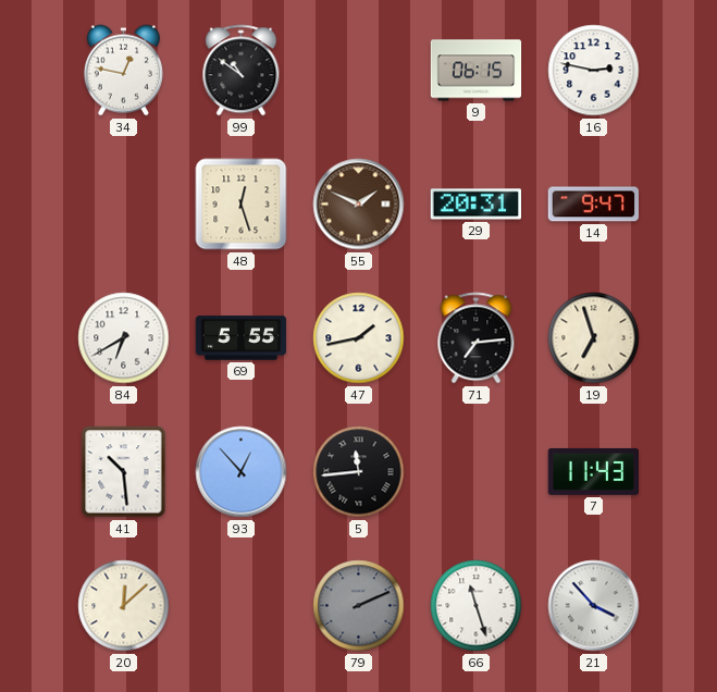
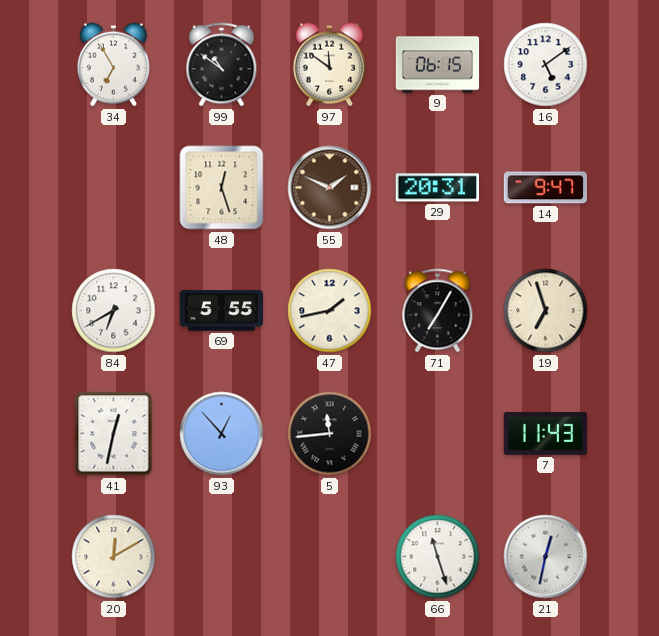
34: 12:47 -> 6:55
97: none -> 11:51
16: 2:47 -> 5:09
71: 7:14 -> 7:05
41: 10:29 -> 12:32
20: 12:08 -> 12:10
79: 2:11 -> none
21: 3:53 -> 12:32
